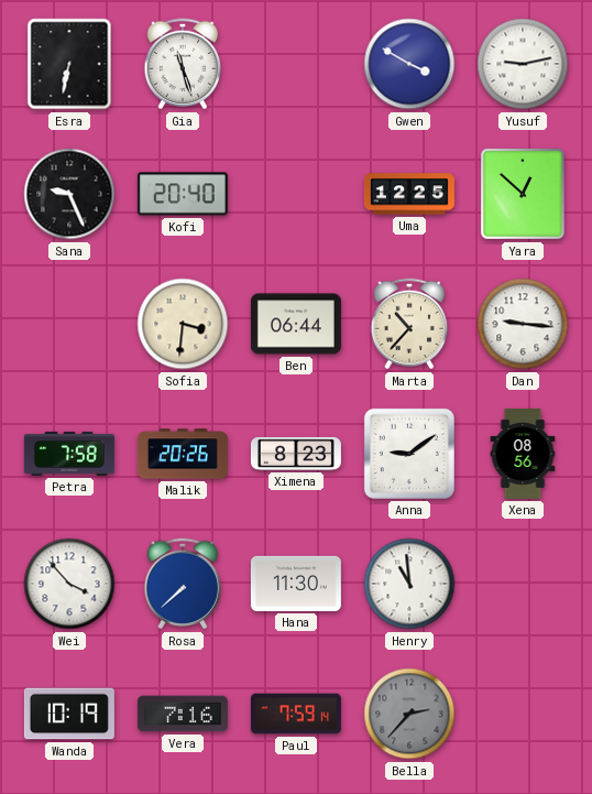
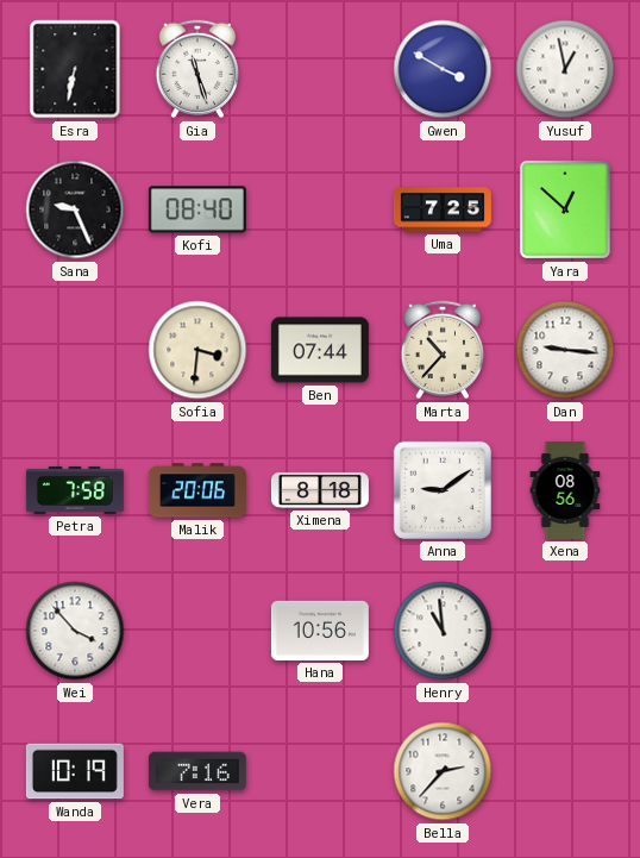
Yusuf: 9:13 -> 12:58
Kofi: 20:40 -> 08:40
Uma: 12:25 -> 7:25
Ben: 06:44 -> 07:44
Malik: 20:26 -> 20:06
Ximena: 8:23 -> 8:18
Rosa: 7:38 -> none
Hana: 11:30 -> 10:56
Paul: 7:59 -> none
Bella dial: grey -> white
